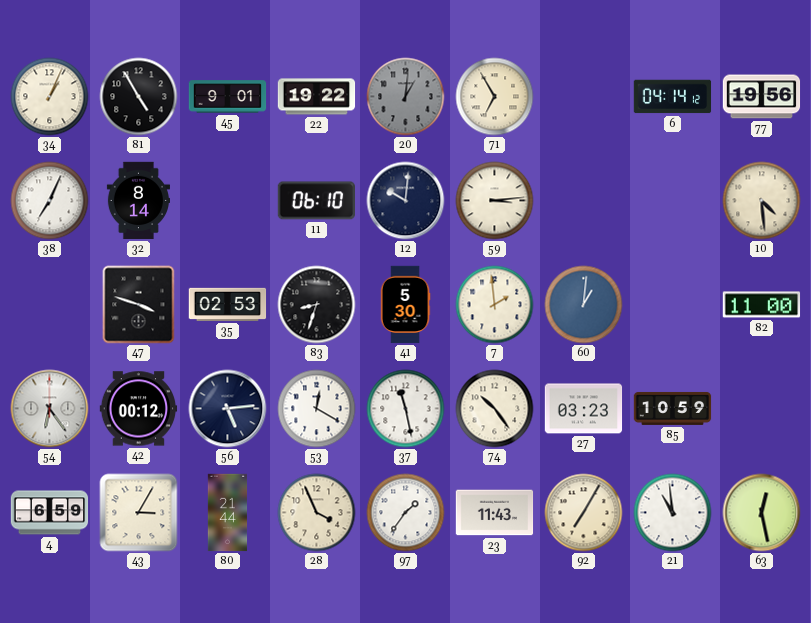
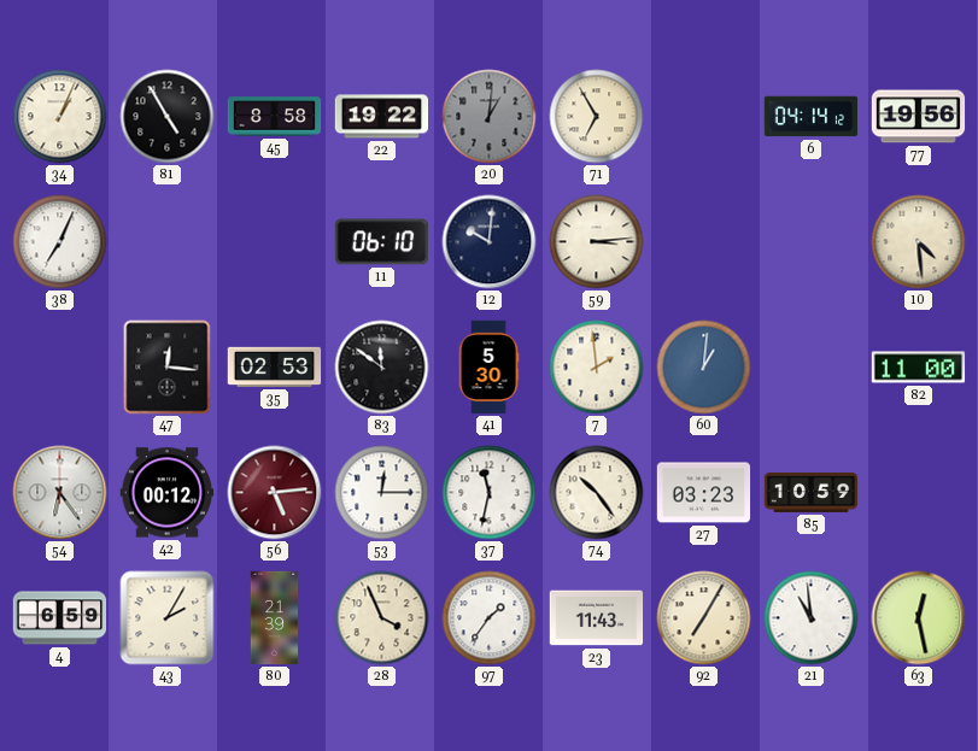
45: 9:01 -> 8:58
32: 8:14 -> none
47: 3:48 -> 12:16
83: 8:33 -> 11:51
56 dial: navy -> burgundy
53: 12:20 -> 12:15
37: 11:28 -> 11:32
43: 3:05 -> 2:05
80: 21:44 -> 21:39
